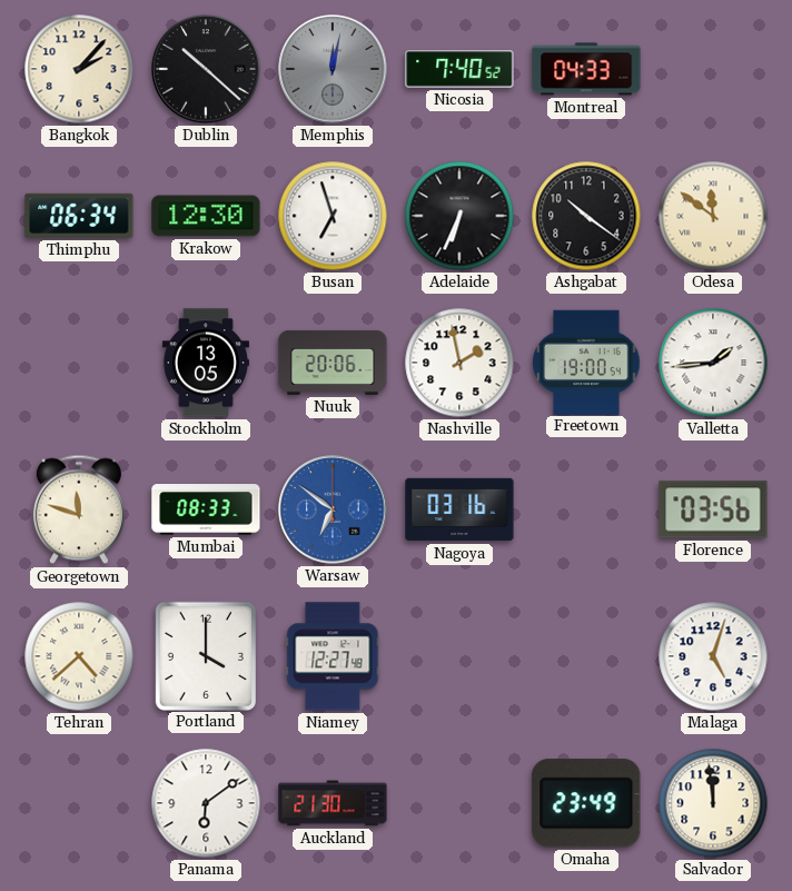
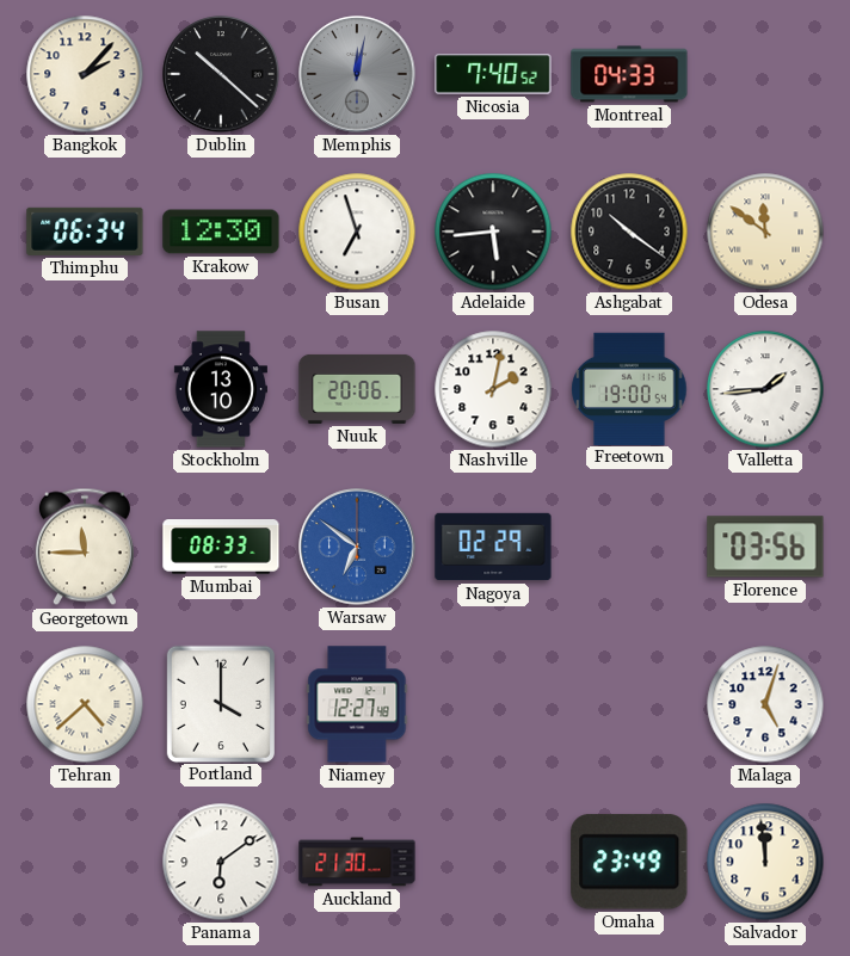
Adelaide: 6:34 -> 5:44
Stockholm: 13:05 -> 13:10
Nashville: 1:58 -> 2:02
Georgetown: 11:48 -> 11:45
Nagoya: 03:16 -> 02:29
